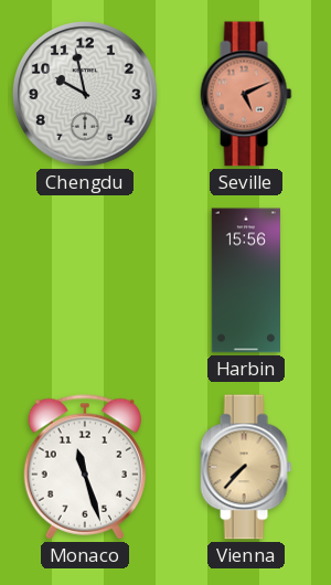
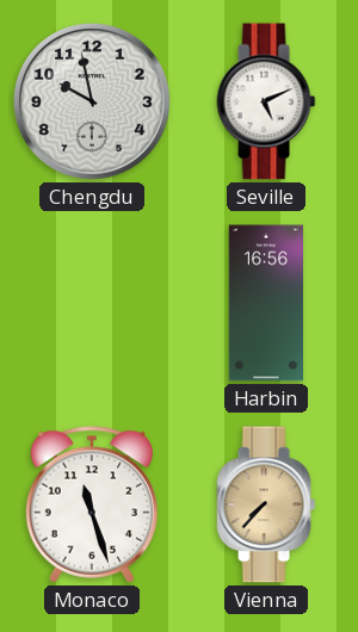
Seville dial: salmon -> white
Harbin: 15:56 -> 16:56
